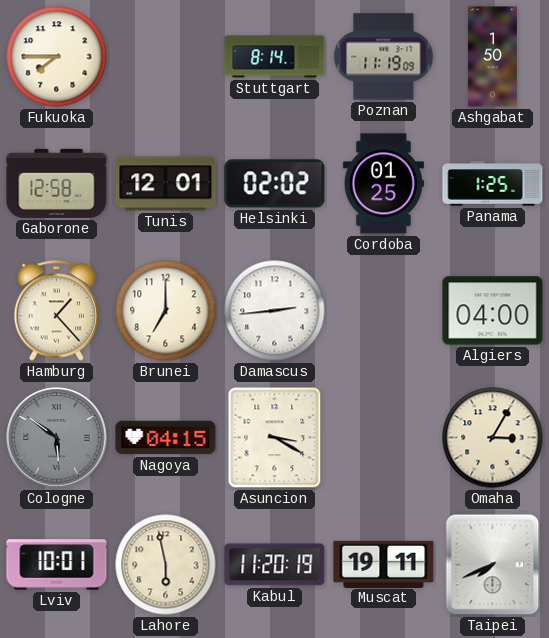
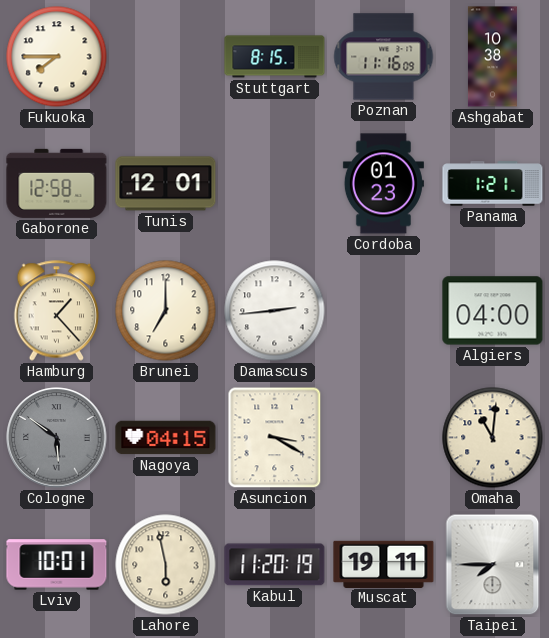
Stuttgart: 8:14 -> 8:15
Poznan: 11:19 -> 11:16
Ashgabat: 1:50 -> 10:38
Helsinki: 02:02 -> none
Cordoba: 01:25 -> 01:23
Panama: 1:25 -> 1:21
Omaha: 3:05 -> 11:01
Taipei: 7:41 -> 7:45
